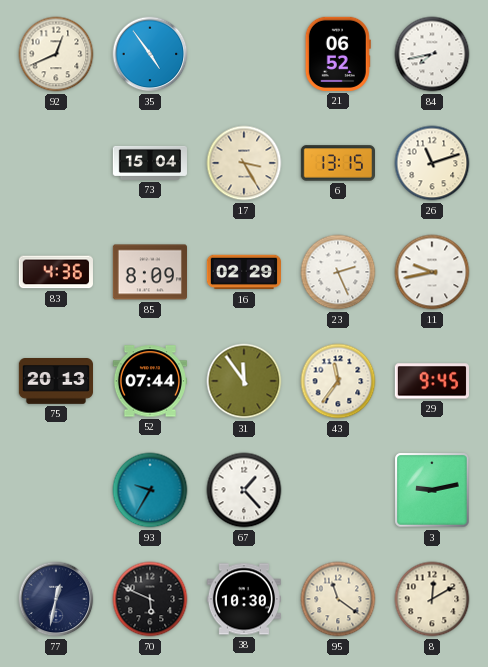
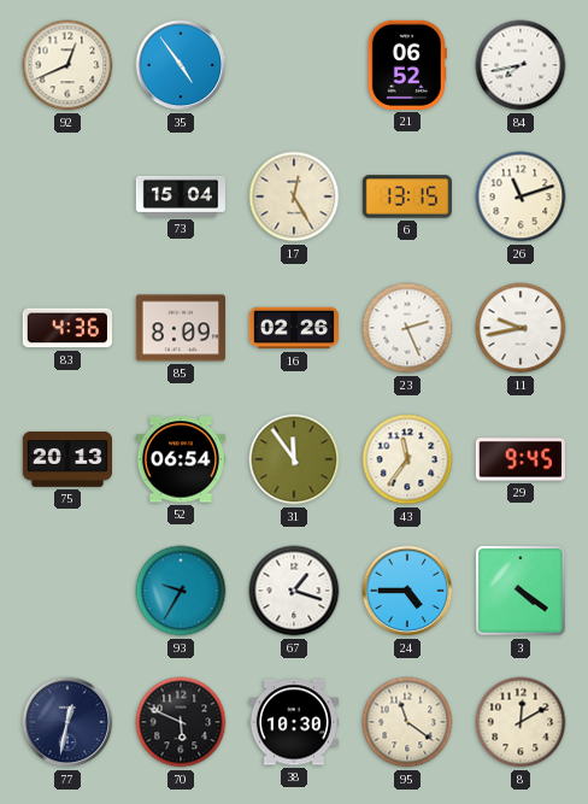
17: 3:25 -> 12:25
16: 02:29 -> 02:26
52: 07:44 -> 06:54
67: 1:23 -> 1:18
24: none -> 4:45
3: 9:13 -> 4:21
